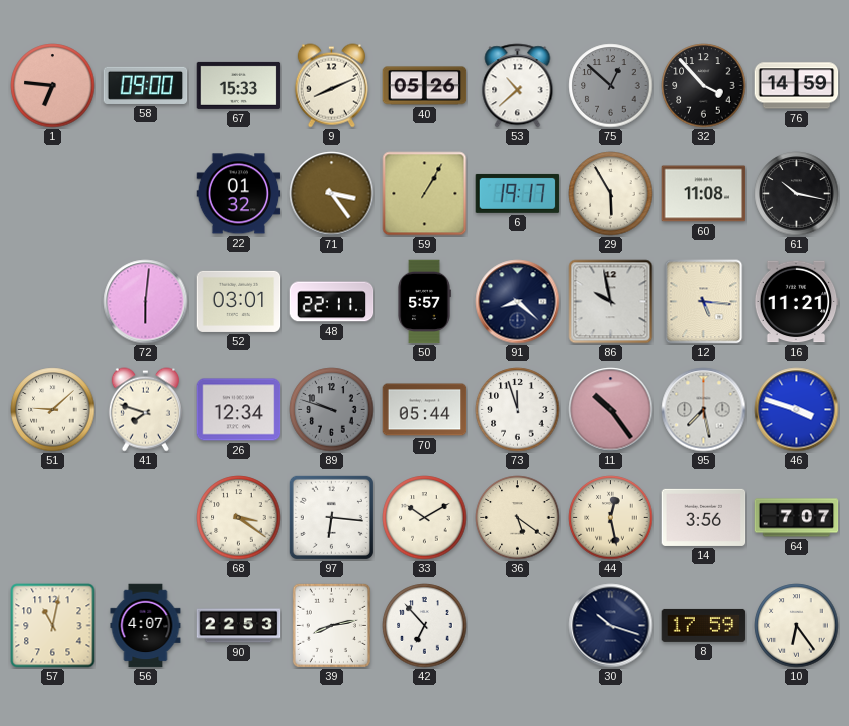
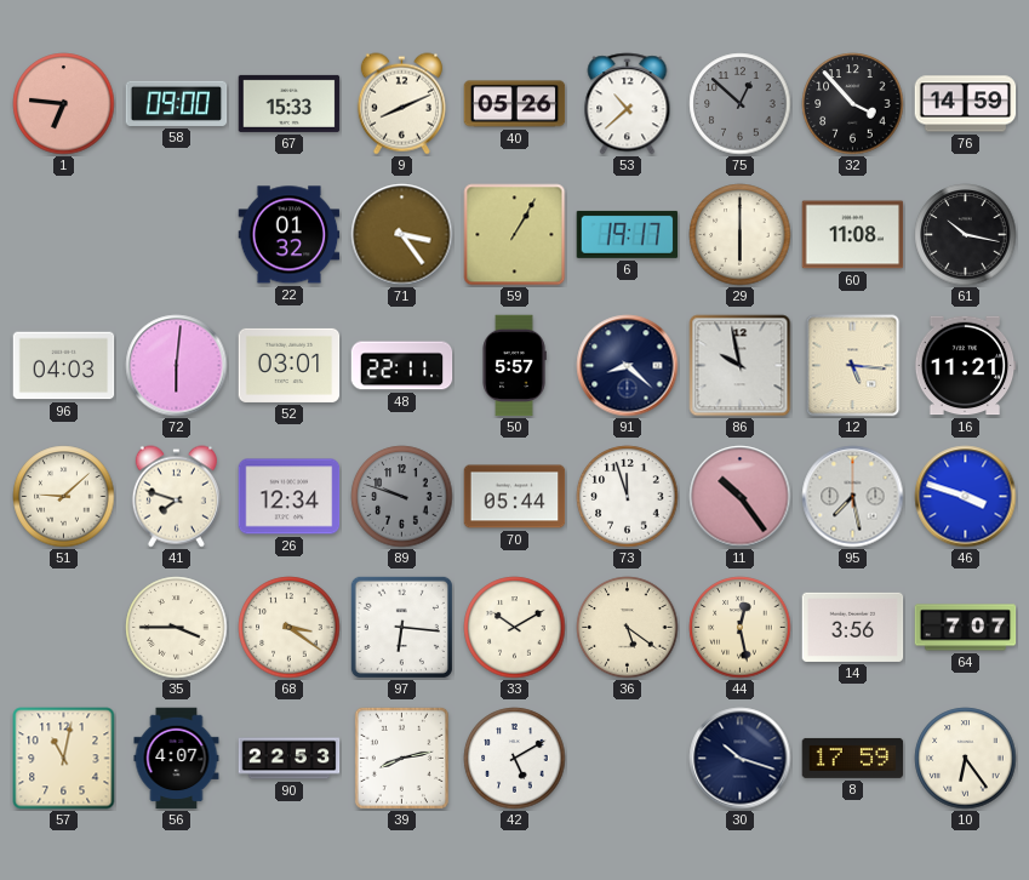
29: 5:55 -> 6:00
96: none -> 04:03
35: none -> 3:45
42: 6:53 -> 5:10
